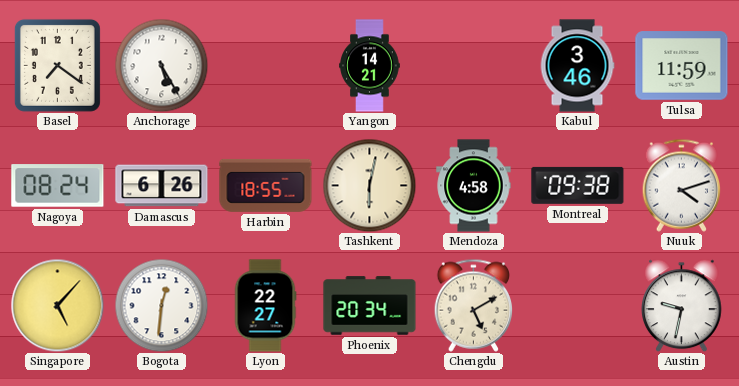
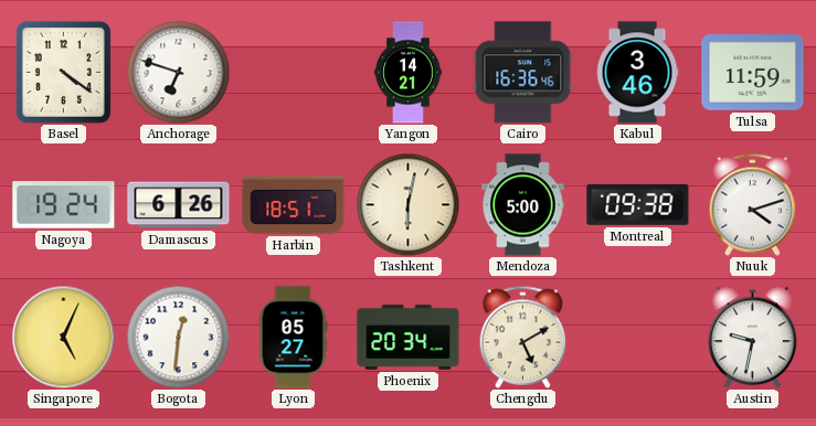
Basel: 7:21 -> 4:21
Anchorage: 5:25 -> 6:48
Cairo: none -> 16:36
Nagoya: 08:24 -> 19:24
Harbin: 18:55 -> 18:51
Mendoza: 4:58 -> 5:00
Singapore: 5:07 -> 5:04
Lyon: 22:27 -> 05:27
